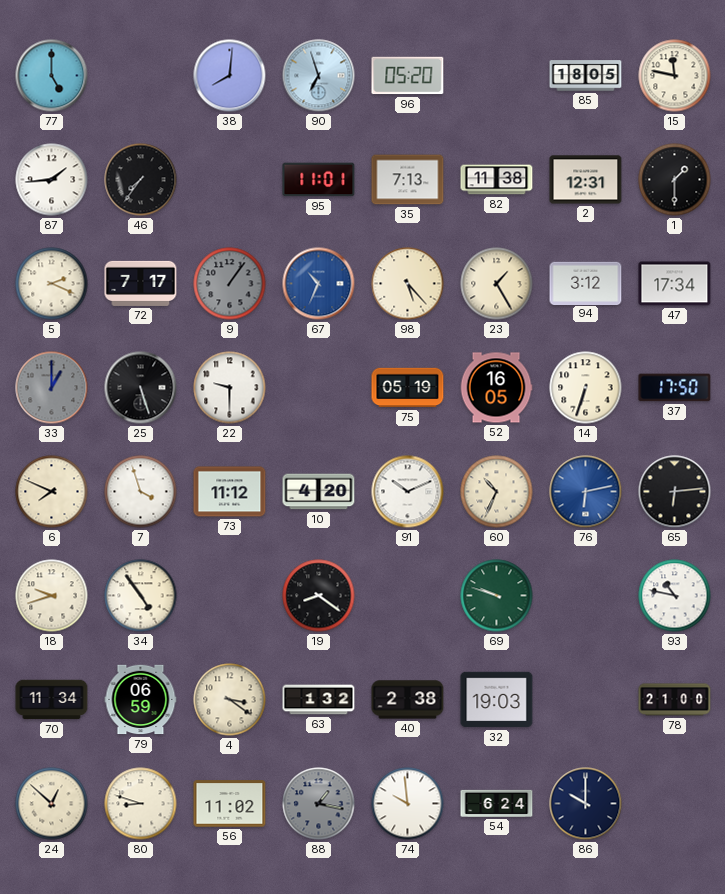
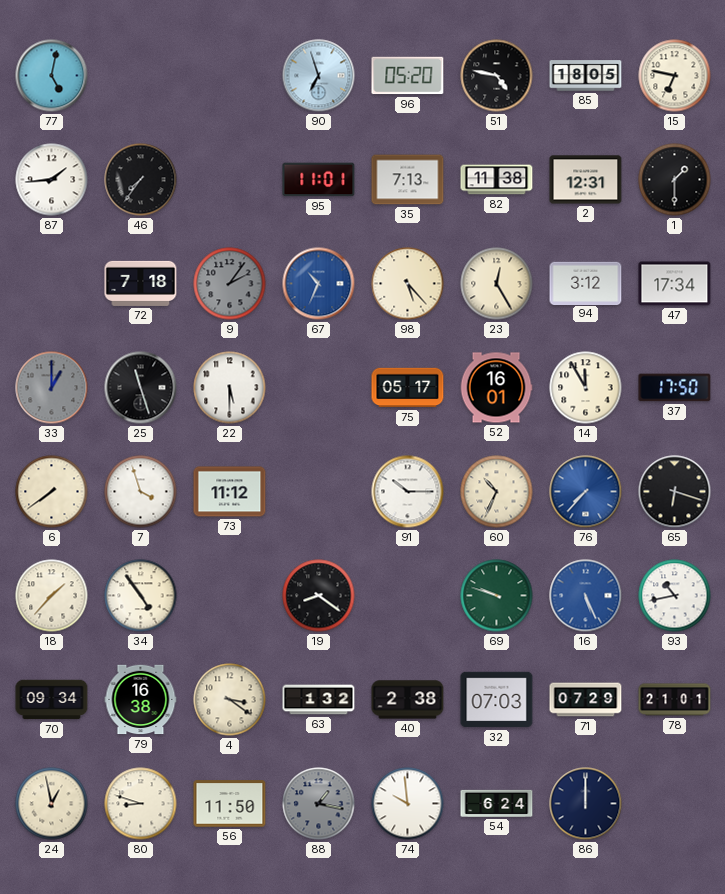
77: 5:00 -> 5:02
38: 8:01 -> none
51: none -> 4:47
15: 11:47 -> 6:47
5: 2:19 -> none
72: 7:17 -> 7:18
9: 1:06 -> 2:06
23: 1:25 -> 12:25
25: 5:27 -> 11:27
22: 9:30 -> 5:30
75: 05:19 -> 05:17
52: 16:05 -> 16:01
14: 6:33 -> 11:55
6: 7:49 -> 7:39
10: 4:20 -> none
91: 10:11 -> 10:15
76: 6:13 -> 7:37
65: 6:14 -> 6:18
18: 9:42 -> 1:37
16: none -> 5:26
93: 10:47 -> 10:43
70: 11:34 -> 09:34
79: 06:59 -> 16:38
32: 19:03 -> 07:03
71: none -> 07:29
78: 21:00 -> 21:01
24: 12:52 -> 12:58
56: 11:02 -> 11:50
86: 10:00 -> 12:00
